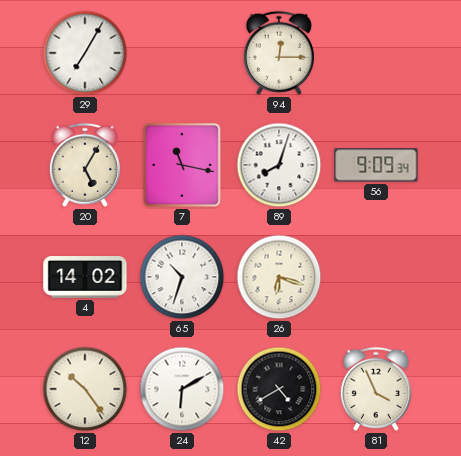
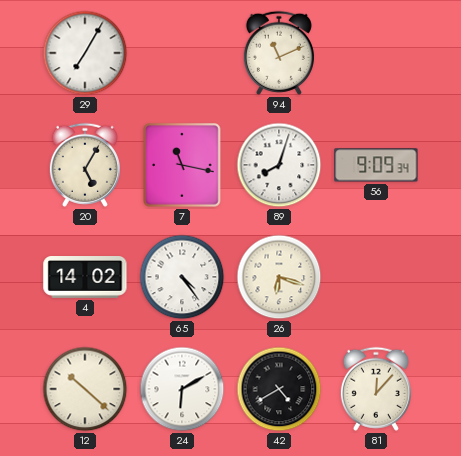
94: 12:15 -> 11:11
65: 10:33 -> 4:24
12: 10:24 -> 10:22
81: 3:56 -> 12:07
